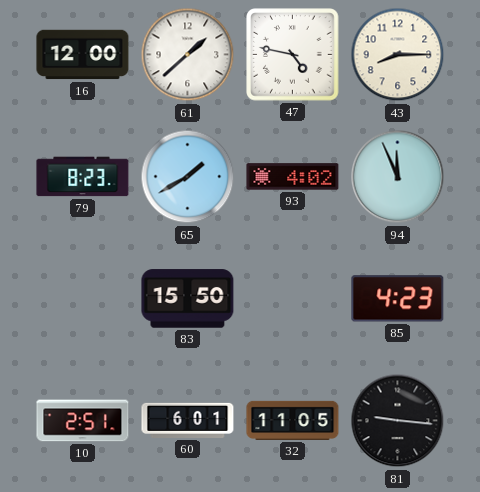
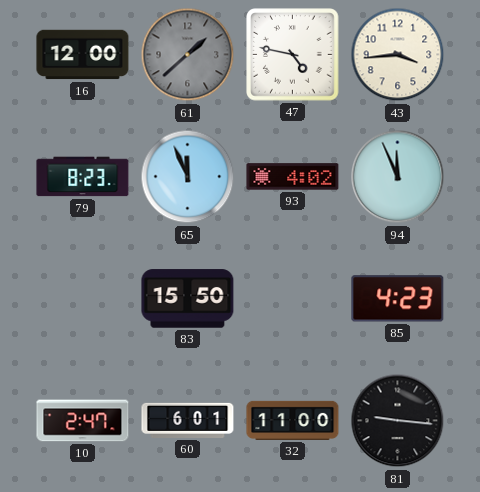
61 dial: white -> grey
43: 8:15 -> 3:44
65: 1:40 -> 11:56
10: 2:51 -> 2:47
32: 11:05 -> 11:00
